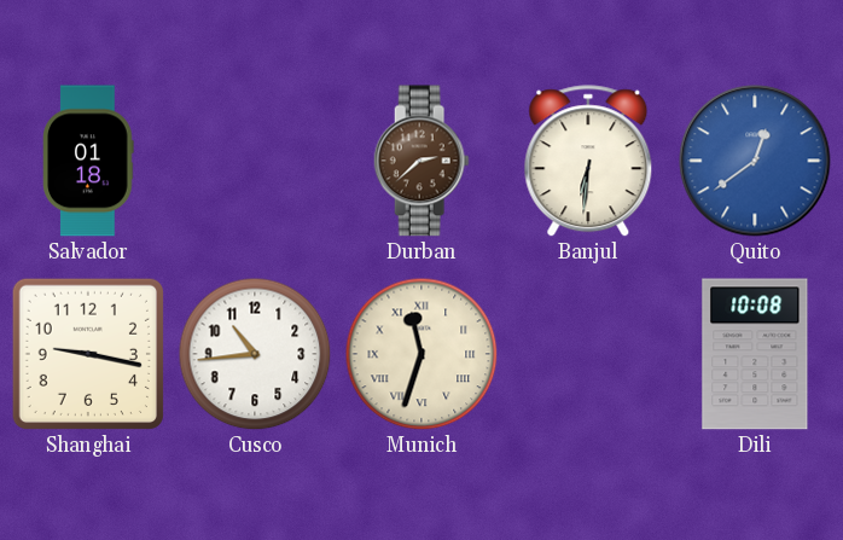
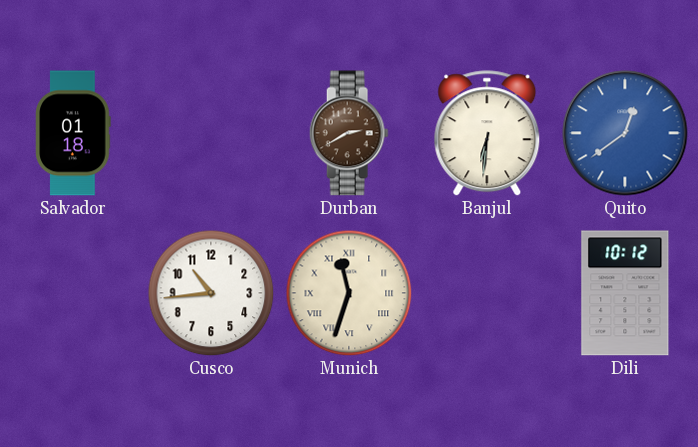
Durban: 2:38 -> 2:40
Shanghai: 9:17 -> none
Dili: 10:08 -> 10:12
